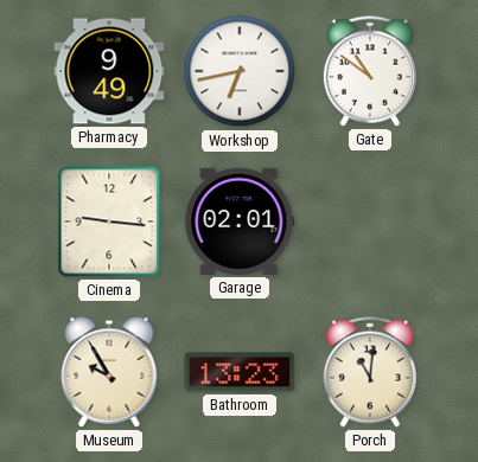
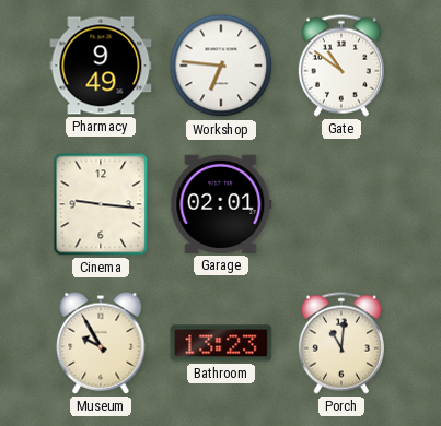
Workshop: 6:43 -> 6:46
